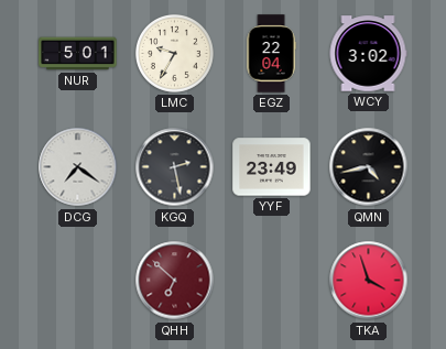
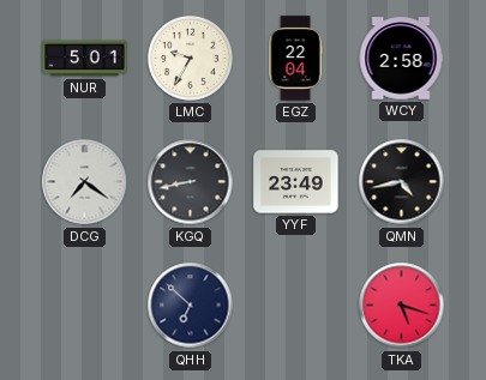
WCY: 3:02 -> 2:58
KGQ: 2:28 -> 8:43
QHH dial: burgundy -> navy
TKA: 3:57 -> 5:18
